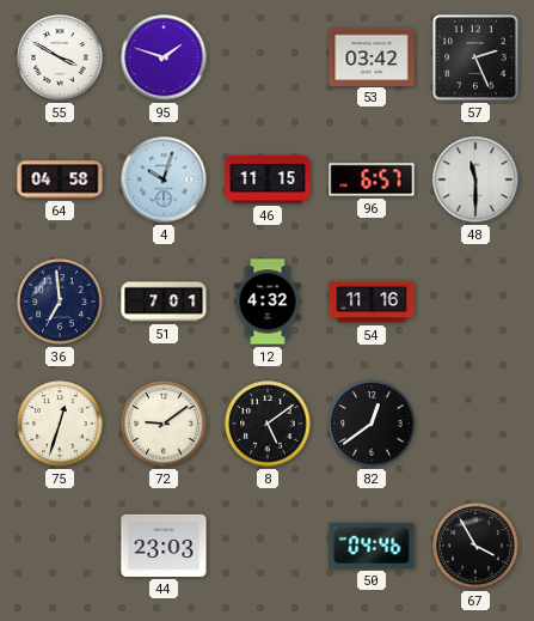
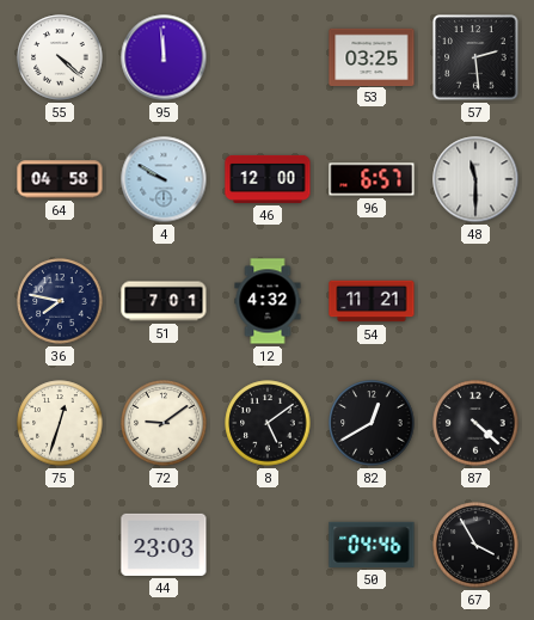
55: 3:50 -> 4:22
95: 1:48 -> 11:59
53: 03:42 -> 03:25
57: 2:26 -> 2:29
4: 10:03 -> 9:50
46: 11:15 -> 12:00
36: 6:59 -> 7:47
54: 11:16 -> 11:21
82: 12:39 -> 12:40
87: none -> 4:22
